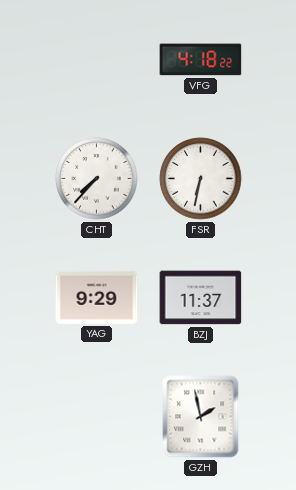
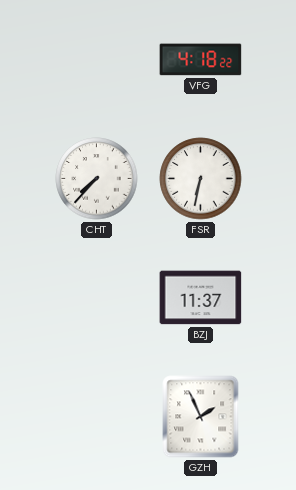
YAG: 9:29 -> none
GZH: 1:58 -> 1:56
